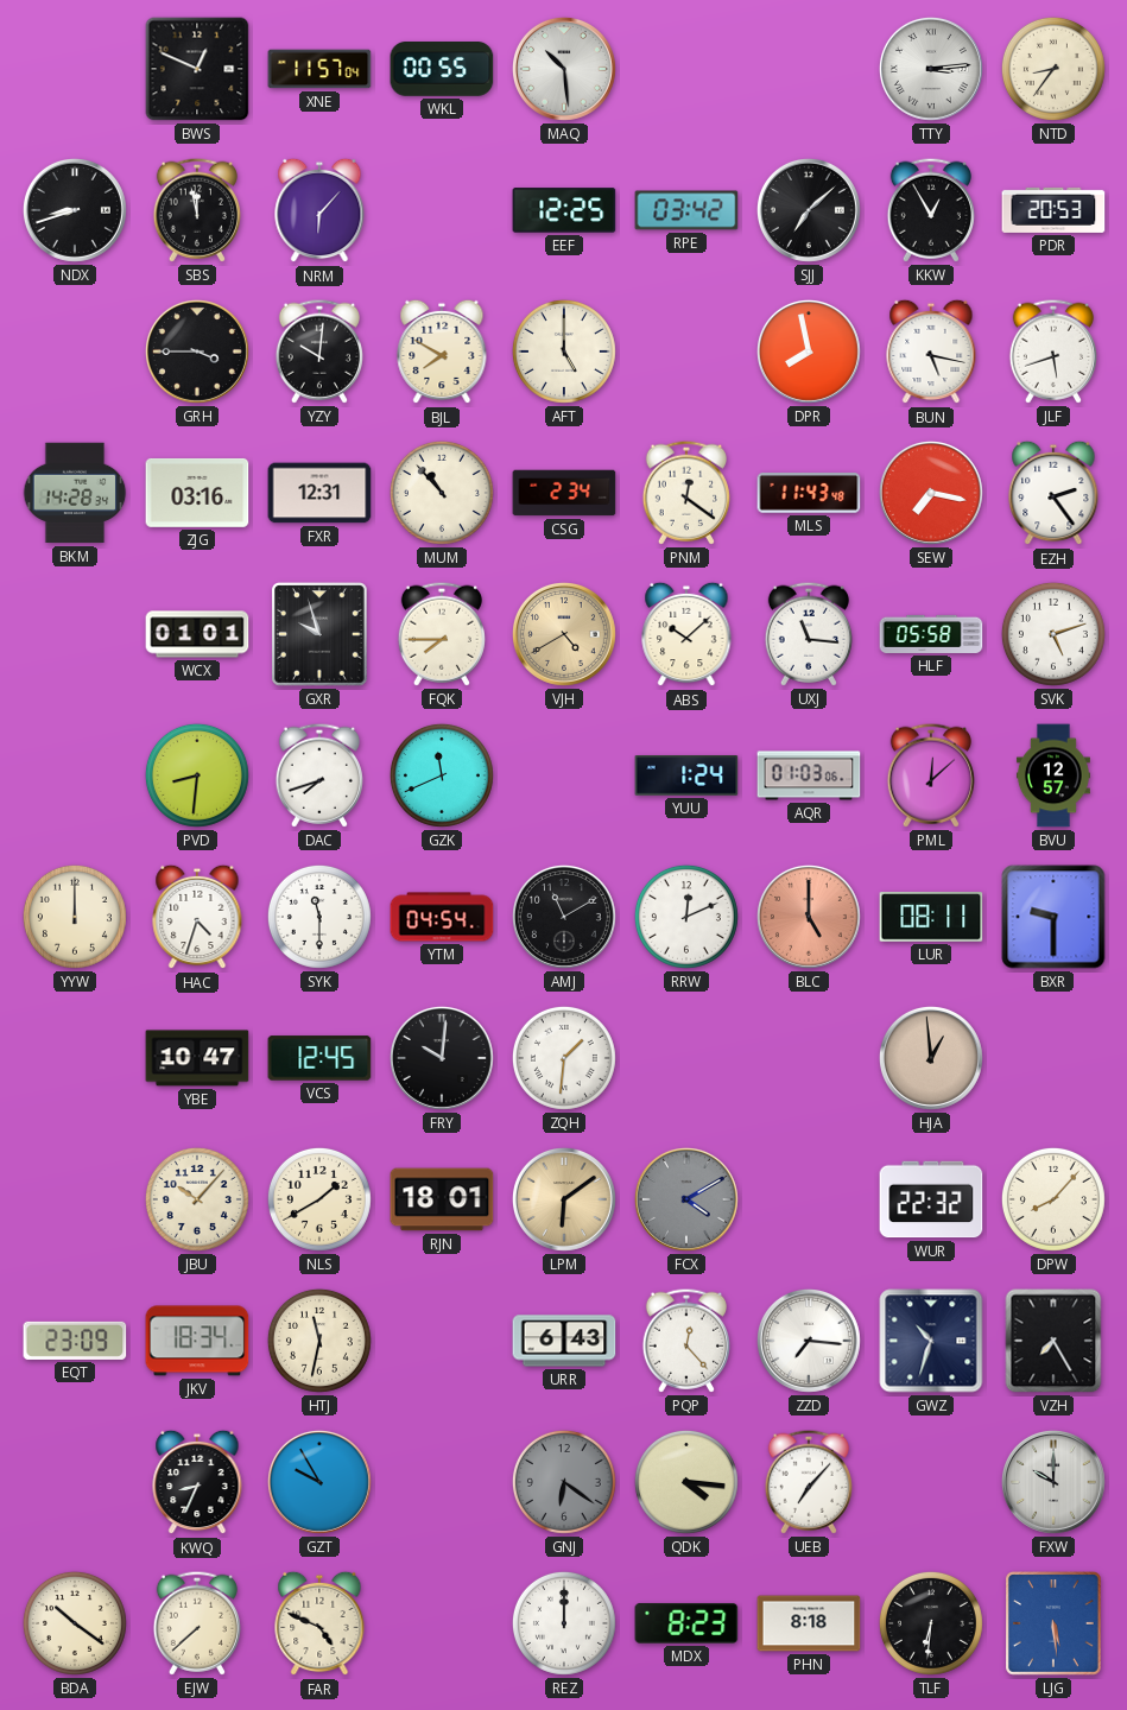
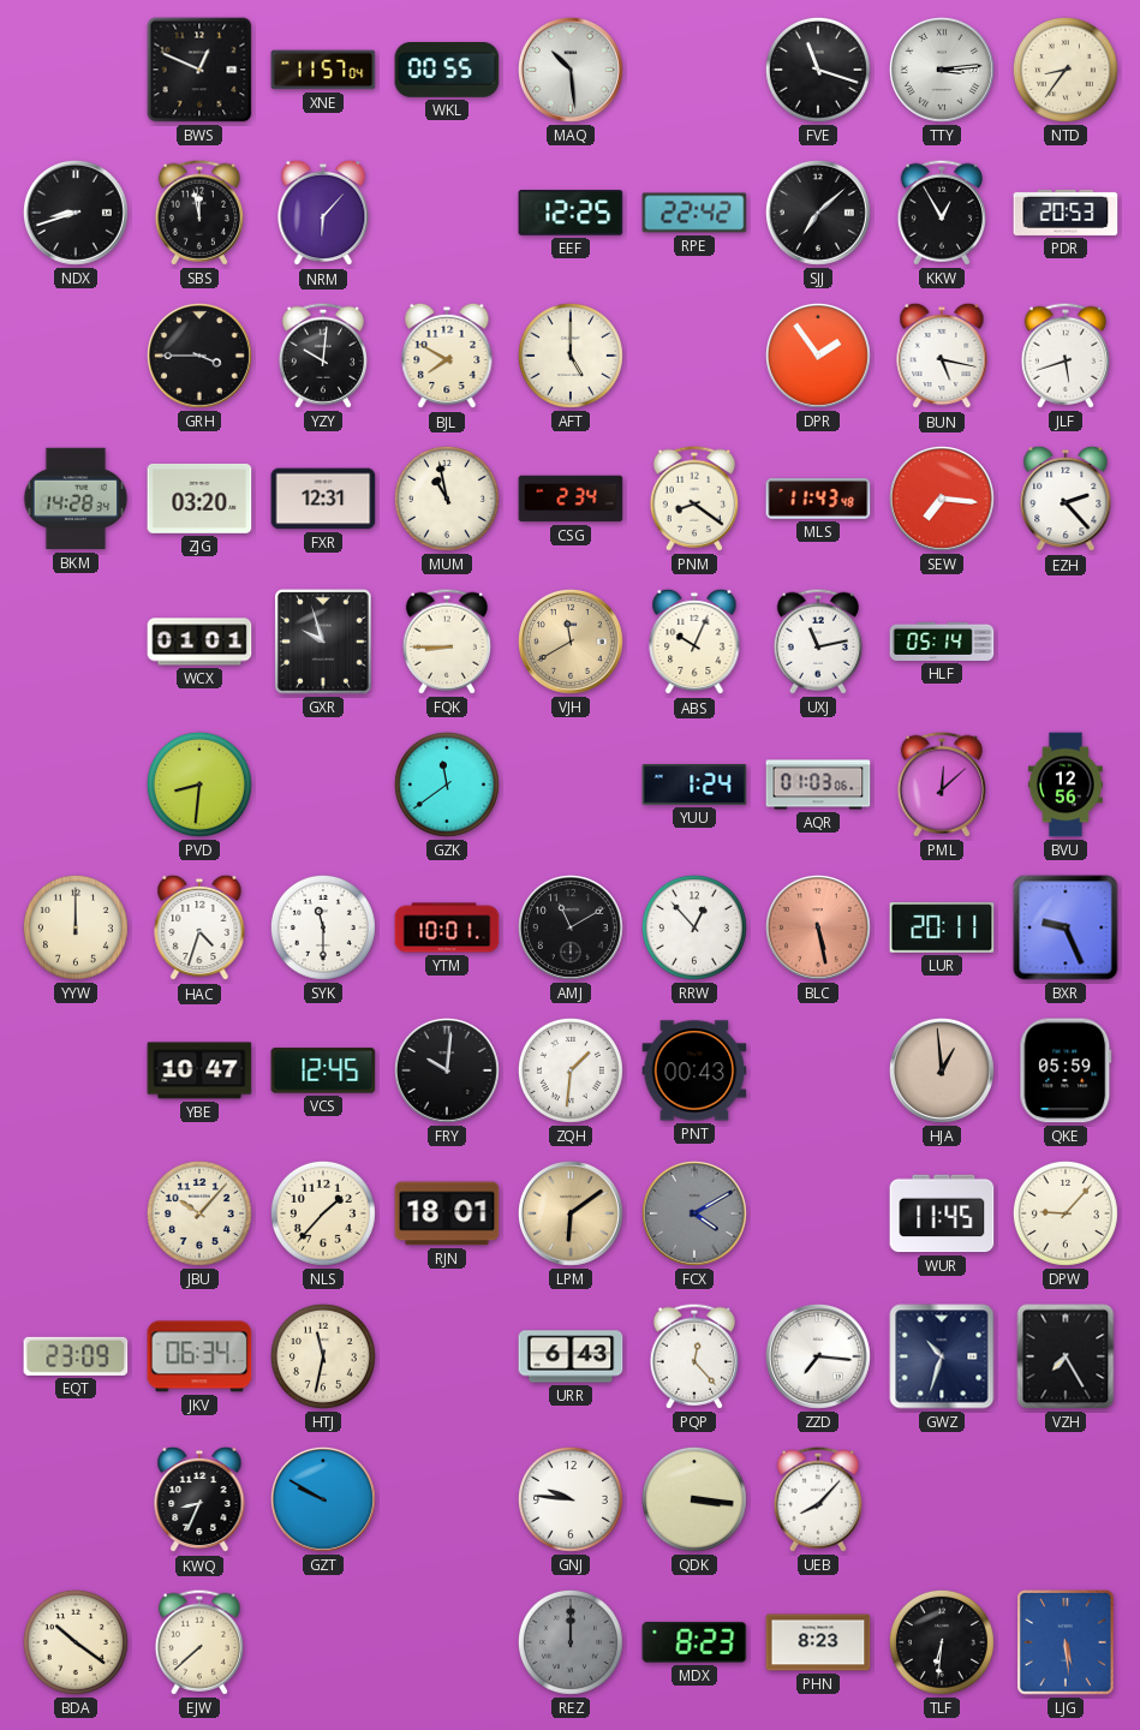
FVE: none -> 11:18
RPE: 03:42 -> 22:42
DPR: 7:58 -> 1:54
ZJG: 03:16 -> 03:20
MUM: 10:53 -> 10:58
PNM: 12:21 -> 8:21
SEW: 7:17 -> 7:16
EZH: 2:24 -> 2:23
FQK: 7:45 -> 8:45
VJH: 4:40 -> 11:40
ABS: 10:08 -> 10:04
UXJ: 11:16 -> 11:13
HLF: 05:58 -> 05:14
SVK: 5:12 -> none
DAC: 7:42 -> none
GZK: 11:41 -> 11:39
BVU: 12:57 -> 12:56
YTM: 04:54 -> 10:01
RRW: 12:11 -> 12:53
BLC: 5:00 -> 5:28
LUR: 08:11 -> 20:11
BXR: 9:30 -> 9:26
PNT: none -> 00:43
QKE: none -> 05:59
NLS: 1:40 -> 1:37
WUR: 22:32 -> 11:45
DPW: 8:07 -> 9:07
JKV: 18:34 -> 06:34
GZT: 9:55 -> 9:50
GNJ: 6:21 -> 9:46
GNJ dial: grey -> white
QDK: 4:16 -> 3:16
UEB: 7:07 -> 8:07
FXW: 10:00 -> none
FAR: 4:49 -> none
REZ dial: white -> grey
PHN: 8:18 -> 8:23
